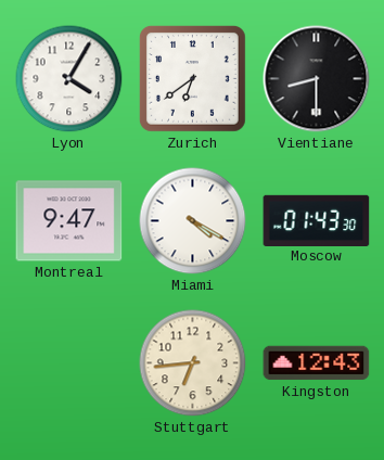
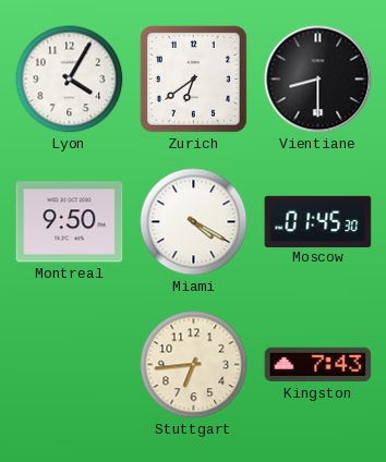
Montreal: 9:47 -> 9:50
Moscow: 01:43 -> 01:45
Kingston: 12:43 -> 7:43
